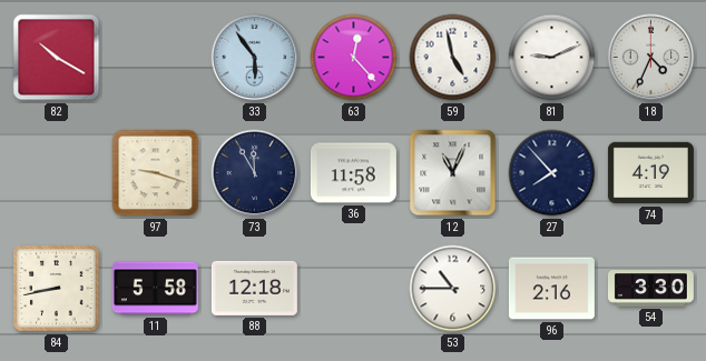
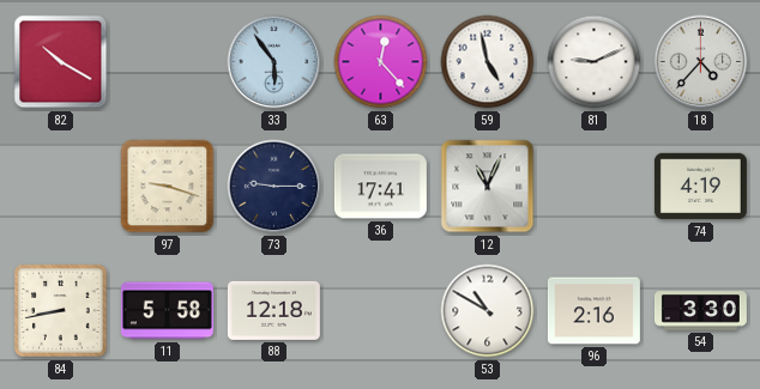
18: 4:34 -> 4:37
73: 11:55 -> 9:15
36: 11:58 -> 17:41
27: 7:53 -> none
53: 10:45 -> 10:50
